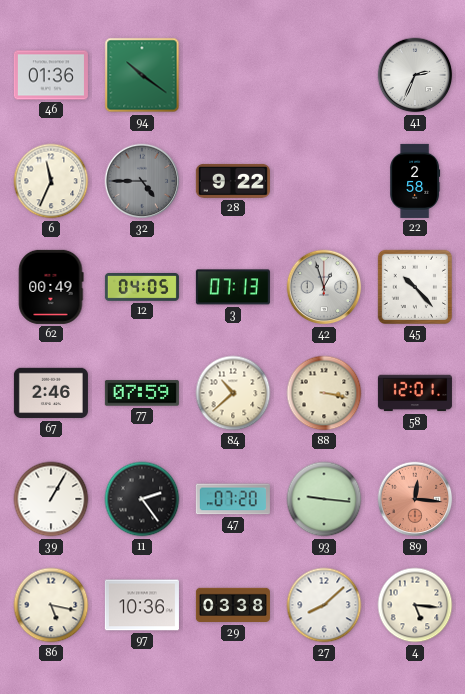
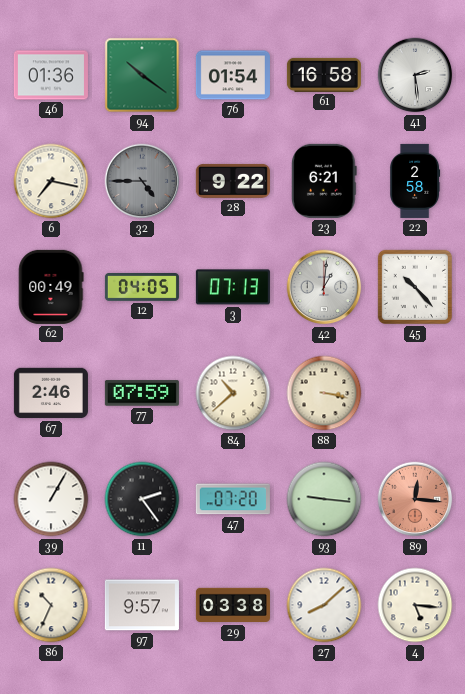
76: none -> 01:54
61: none -> 16:58
41: 2:34 -> 2:29
6: 11:34 -> 7:17
23: none -> 6:21
42: 12:57 -> 1:01
58: 12:01 -> none
86: 5:17 -> 10:34
97: 10:36 -> 9:57
